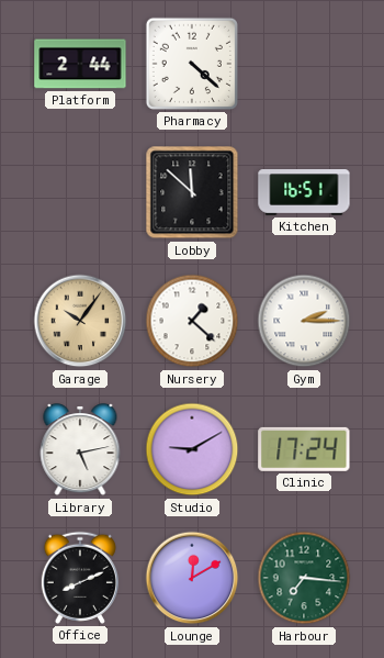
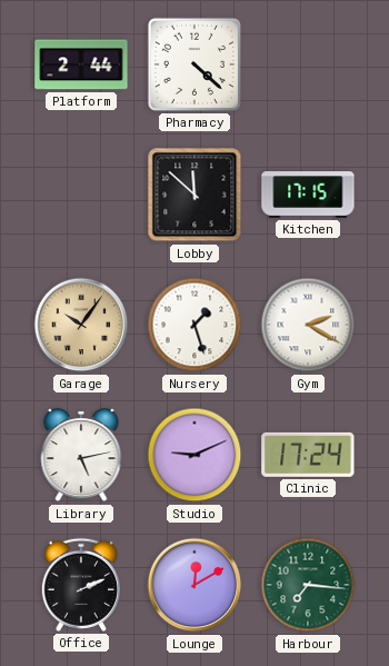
Kitchen: 16:51 -> 17:15
Nursery: 1:22 -> 1:27
Gym: 2:15 -> 2:20
Studio: 9:10 -> 9:11
Office: 8:11 -> 2:11
